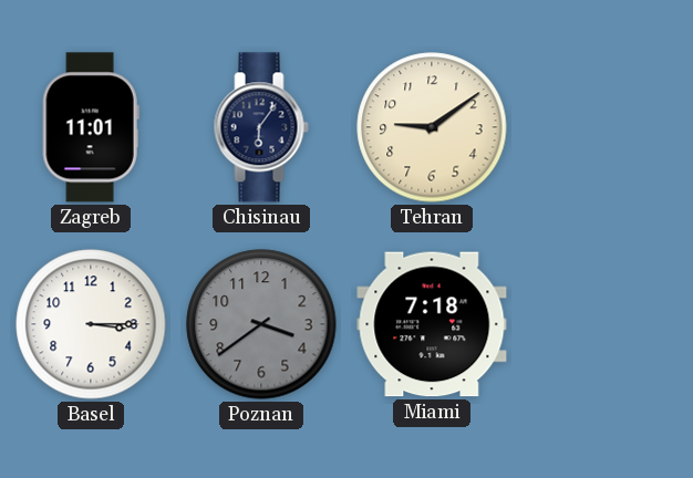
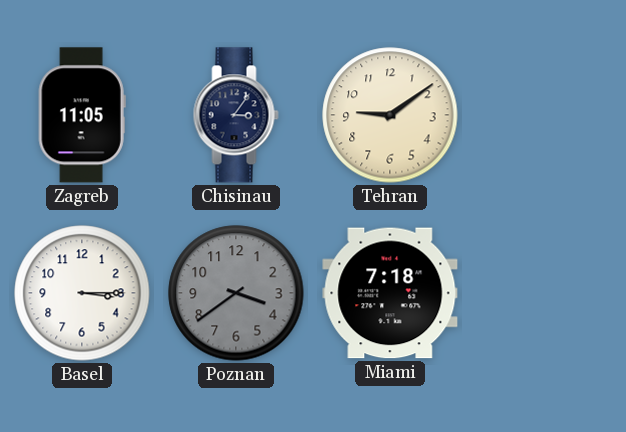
Zagreb: 11:01 -> 11:05
Chisinau: 6:06 -> 3:06
